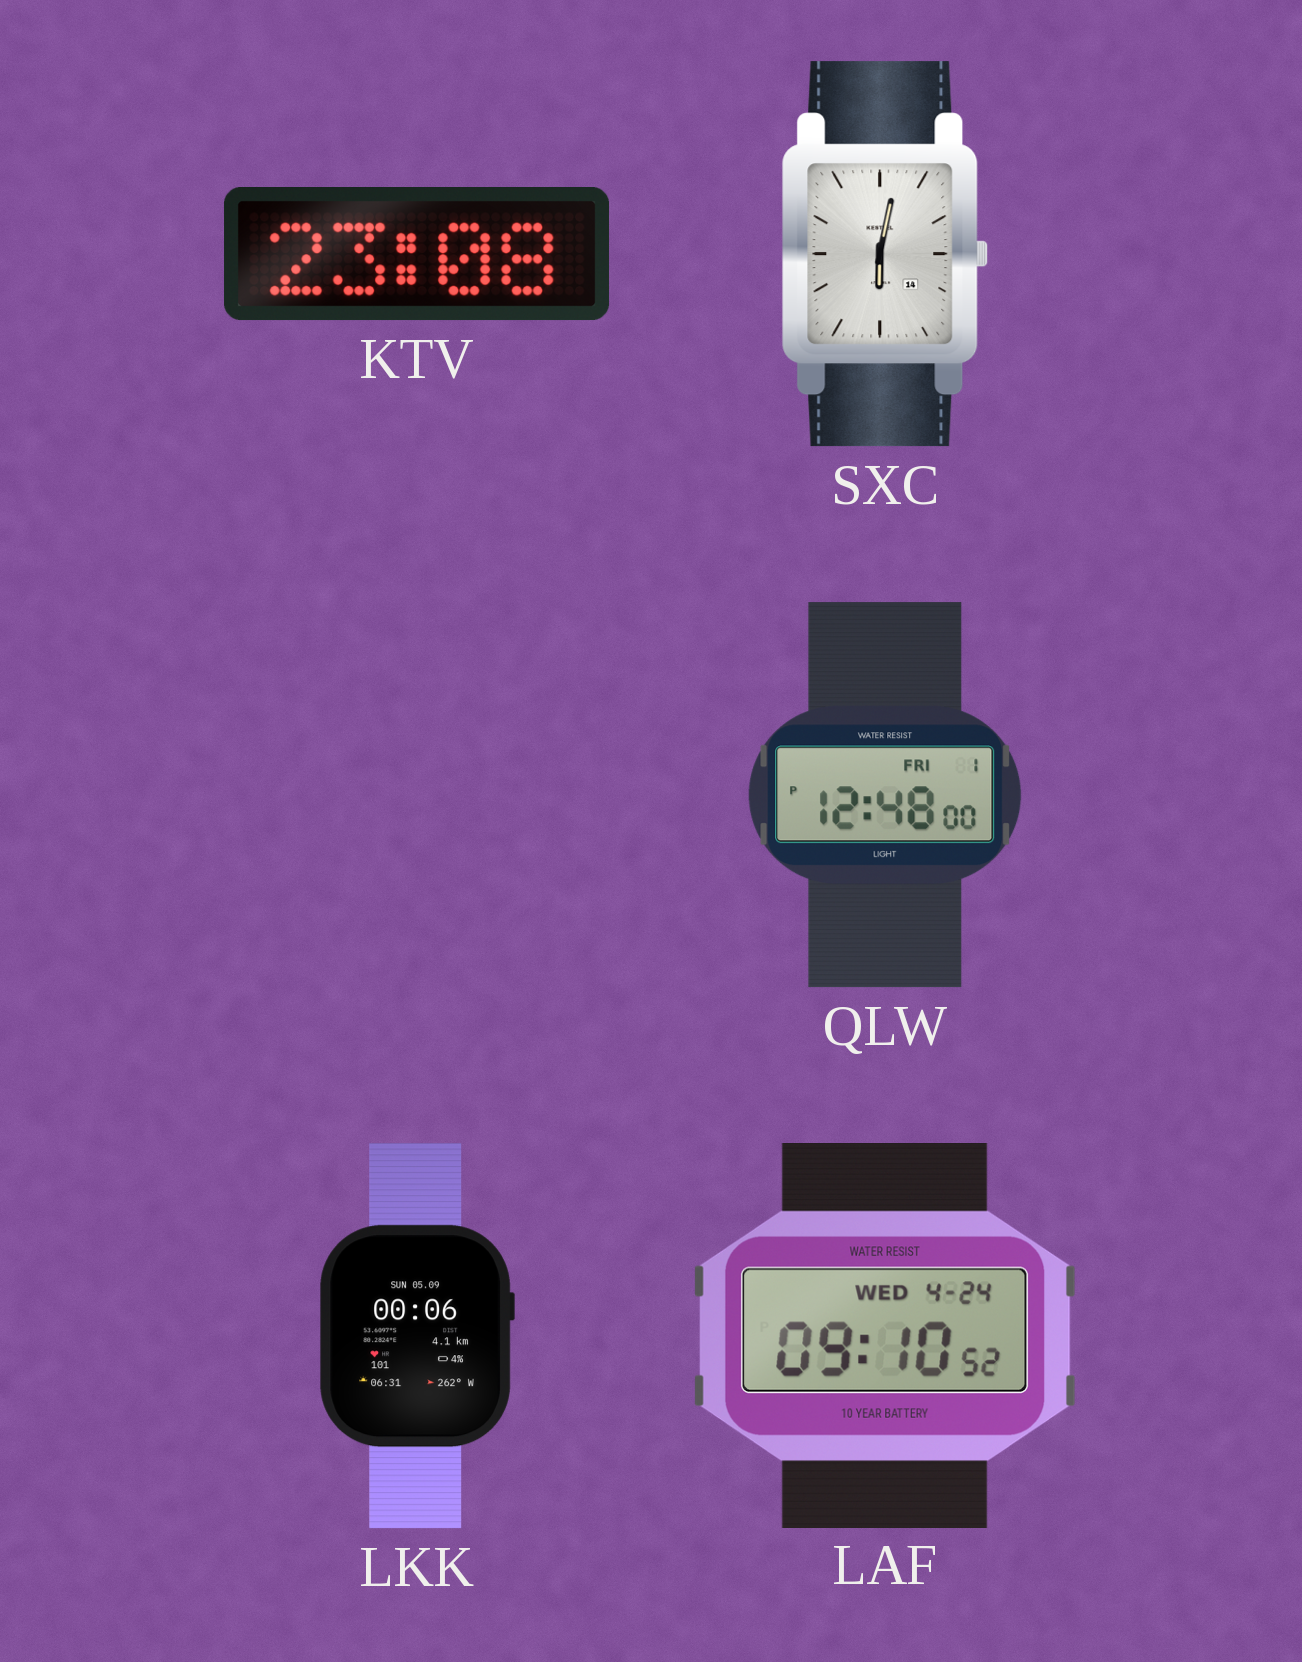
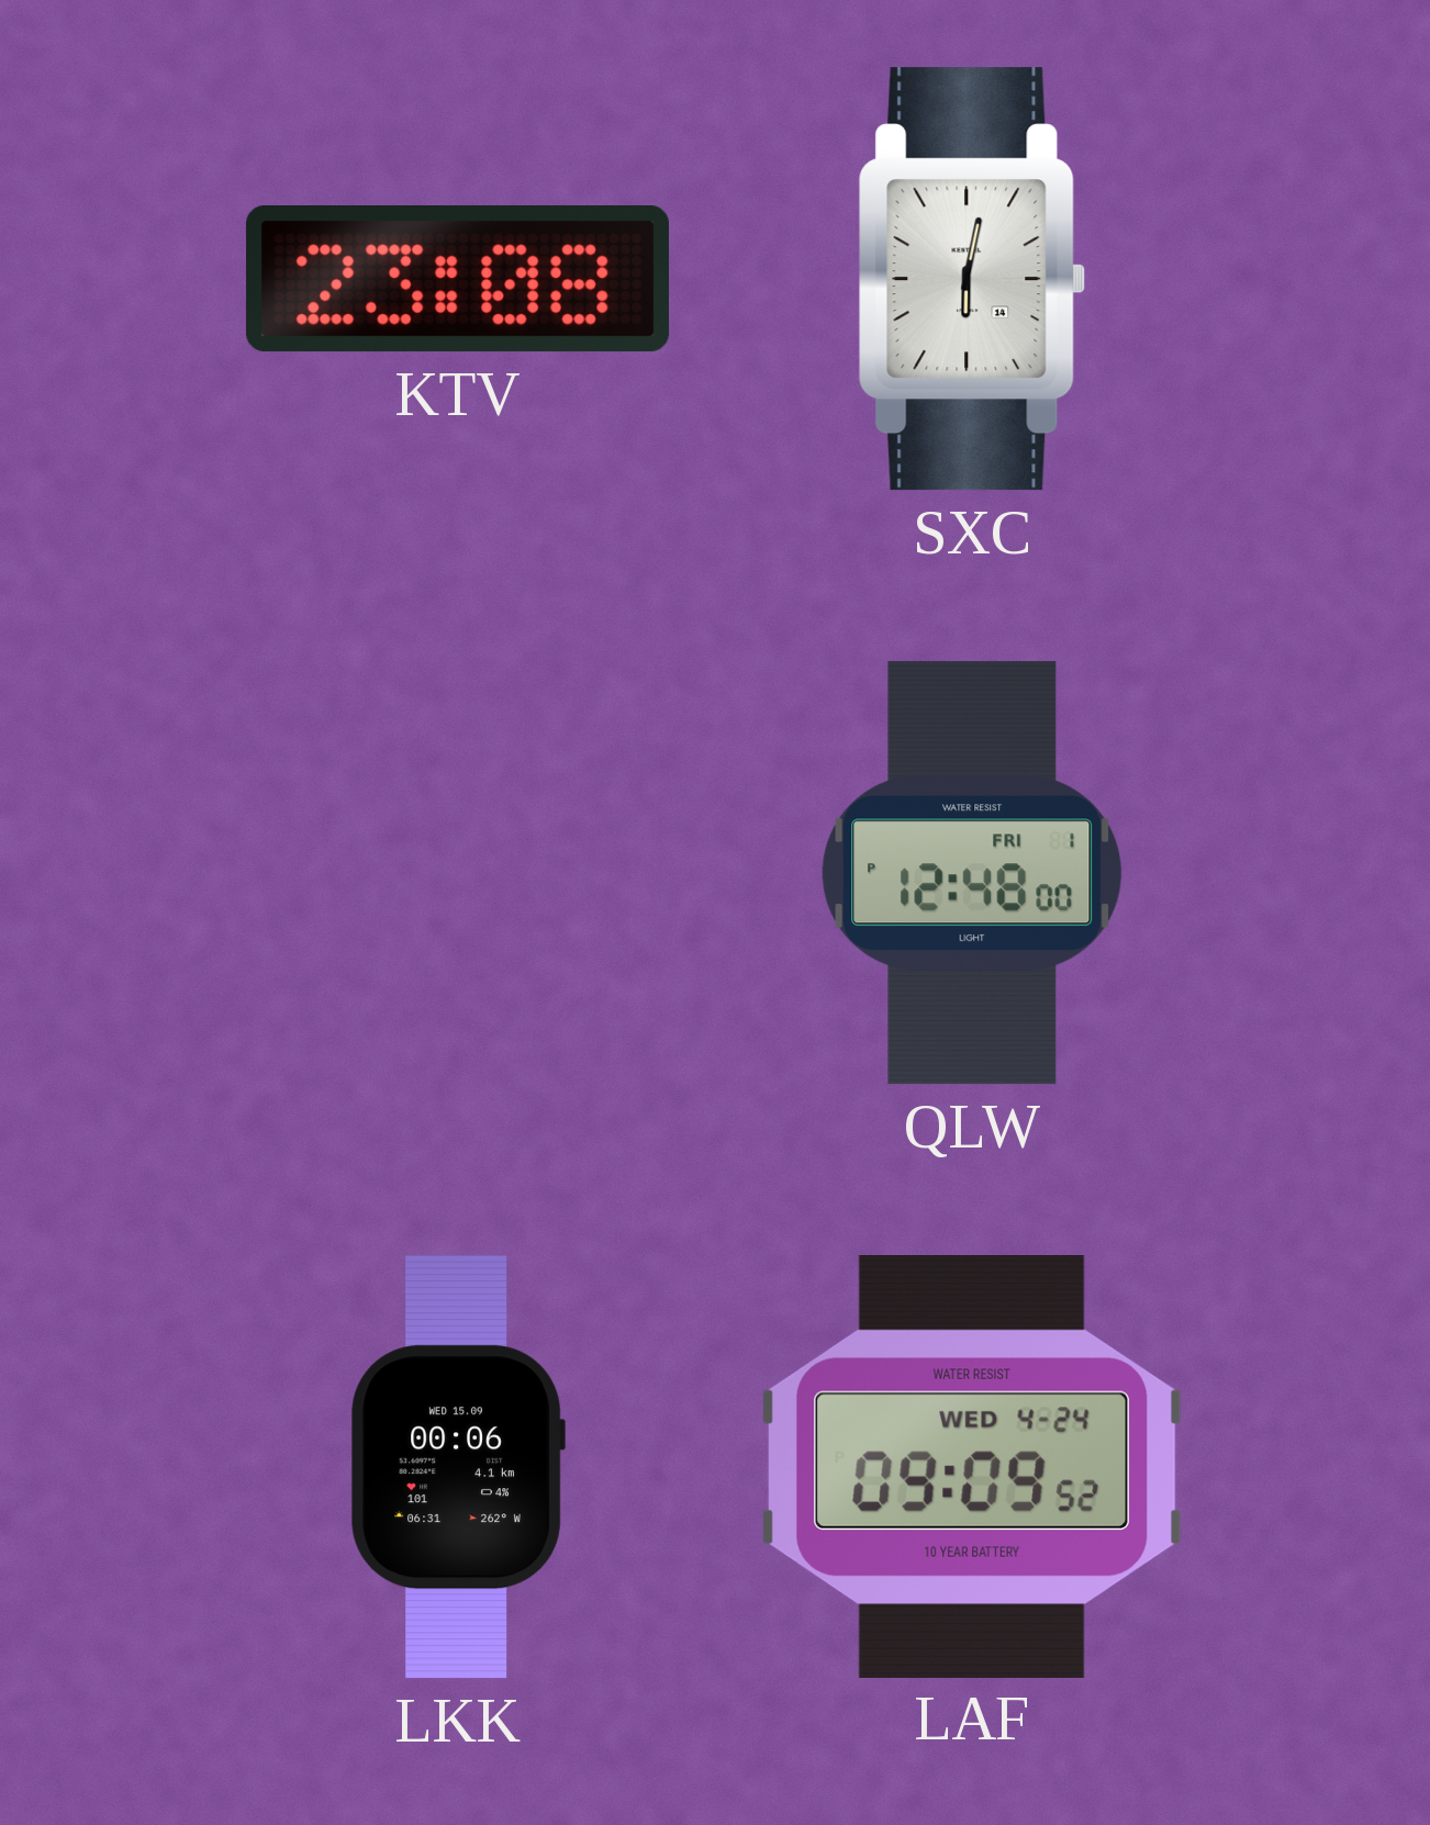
LKK date: SUN 05.09 -> WED 15.09
LAF: 09:10 -> 09:09
